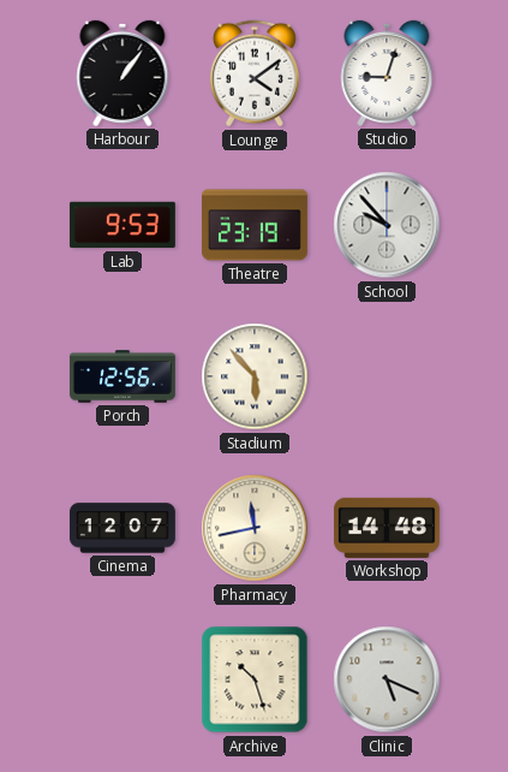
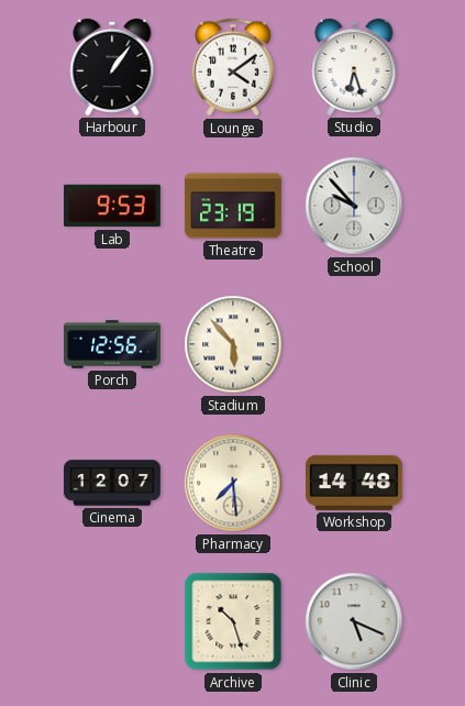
Studio: 9:03 -> 6:27
Pharmacy: 11:43 -> 7:29
